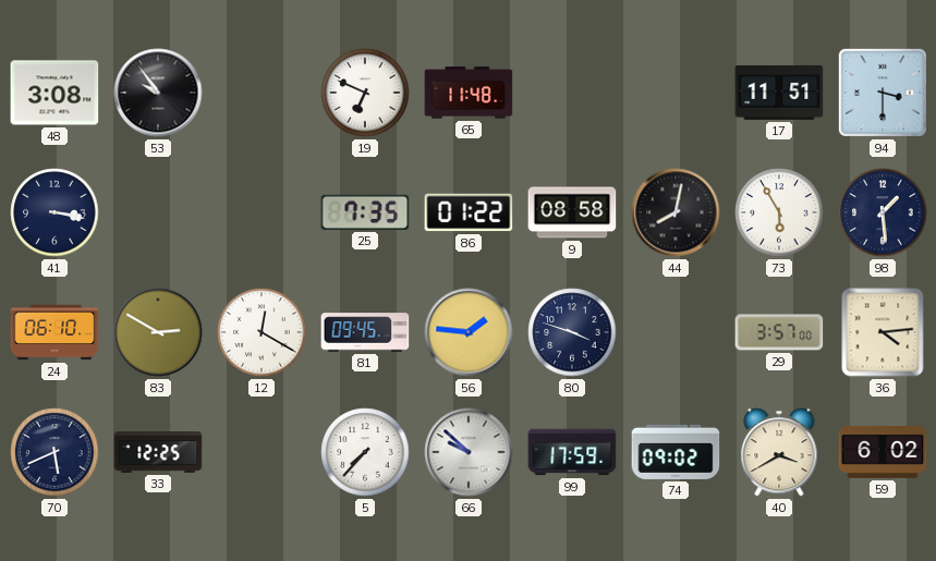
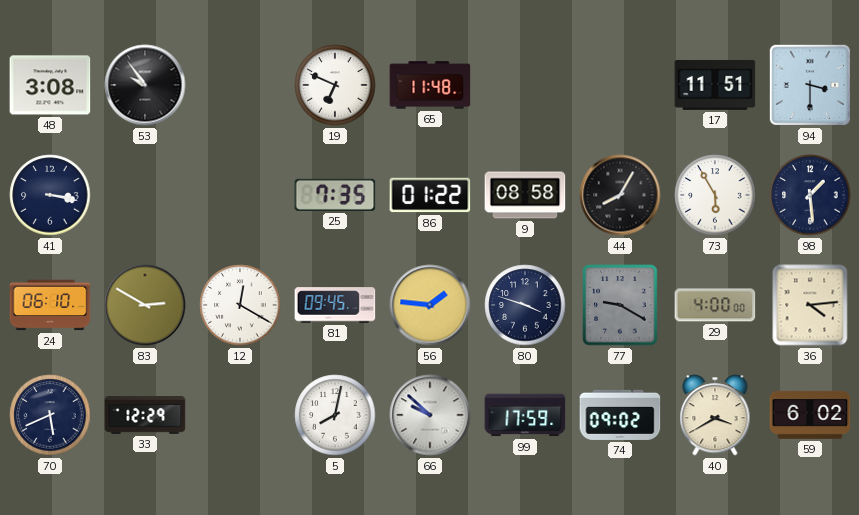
44: 8:02 -> 8:05
77: none -> 9:20
29: 3:57 -> 4:00
33: 12:25 -> 12:29
5: 7:37 -> 8:02
